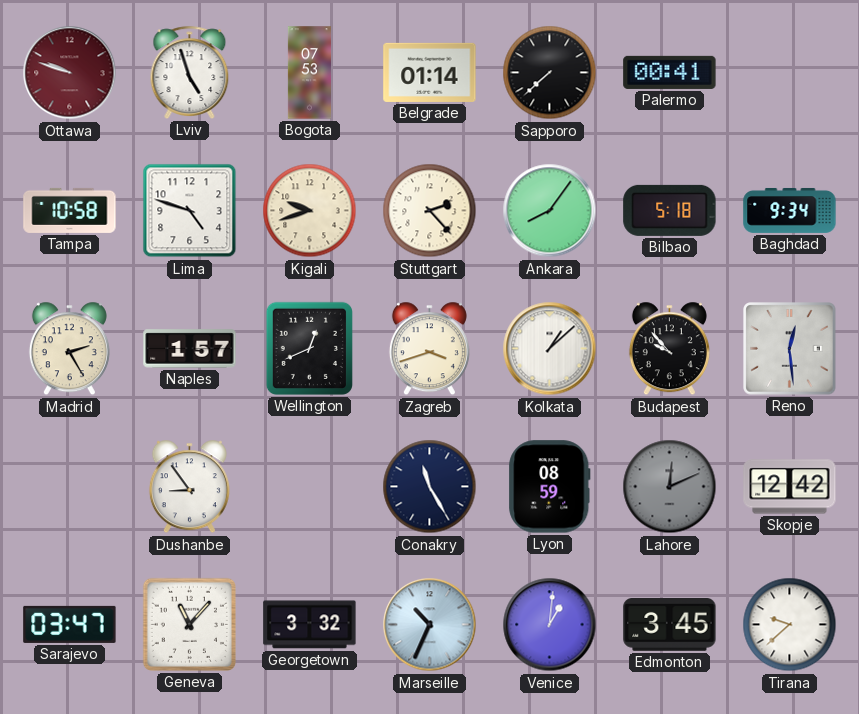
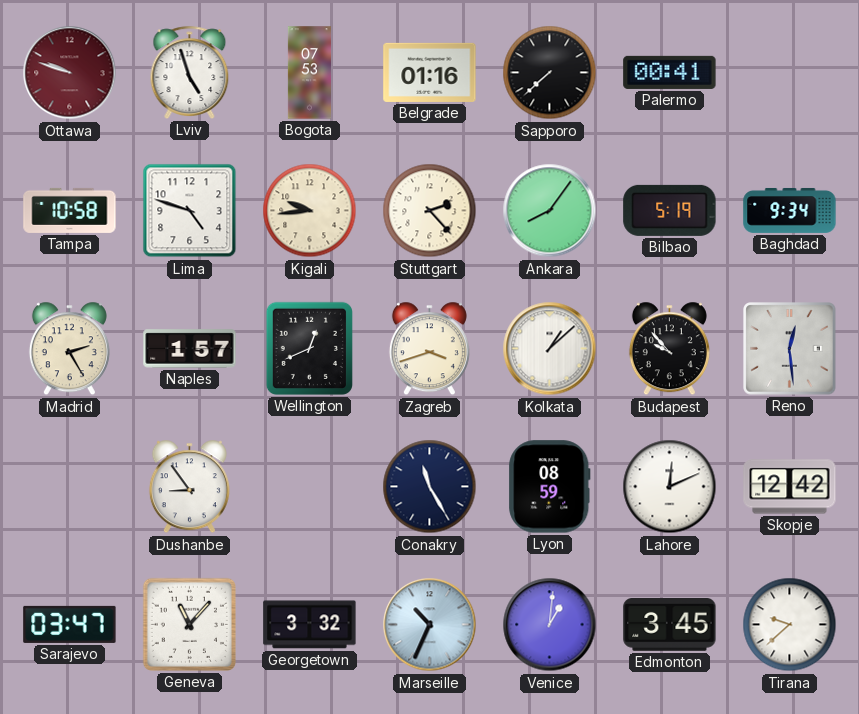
Belgrade: 01:14 -> 01:16
Kigali: 9:42 -> 9:44
Bilbao: 5:18 -> 5:19
Lahore dial: grey -> white
